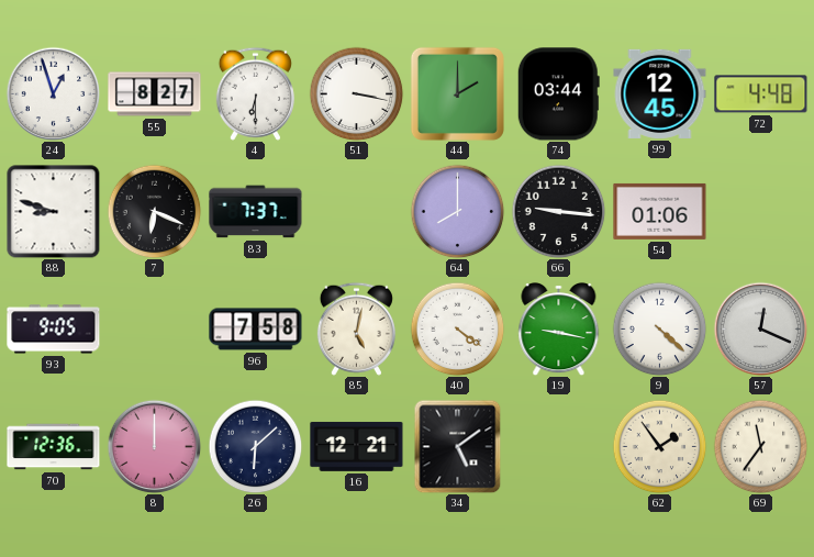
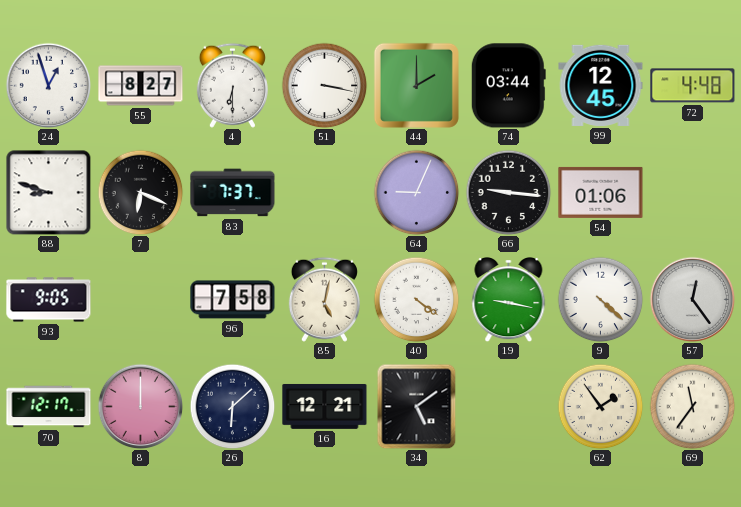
64: 8:00 -> 9:04
57: 12:19 -> 12:24
70: 12:36 -> 12:17
